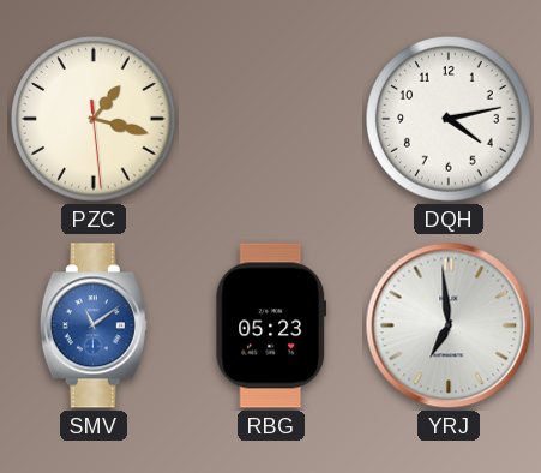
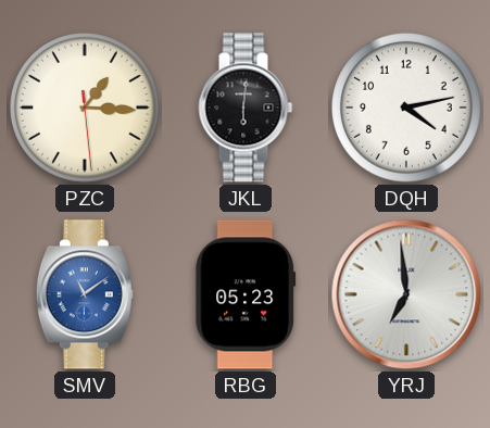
PZC: 1:17 -> 1:15
JKL: none -> 6:01
